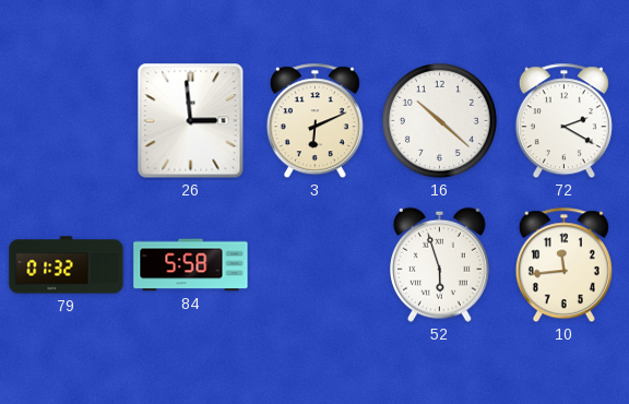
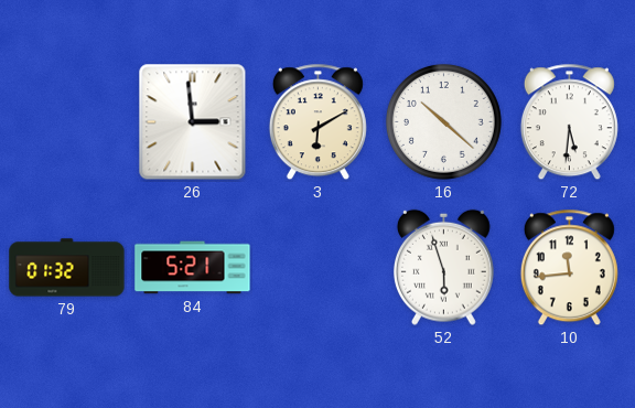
3: 6:11 -> 6:10
72: 2:20 -> 5:31
84: 5:58 -> 5:21
